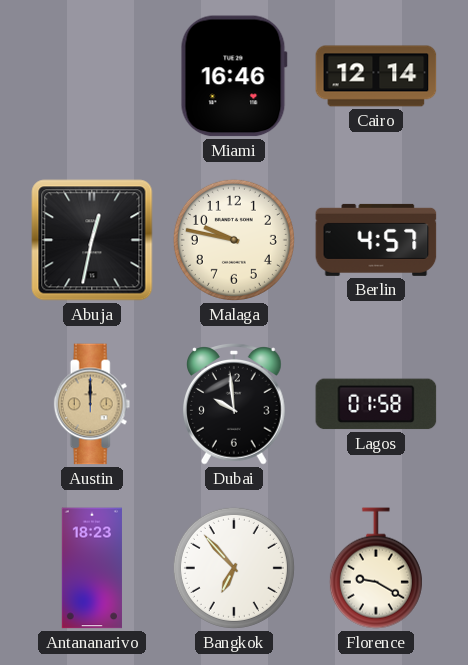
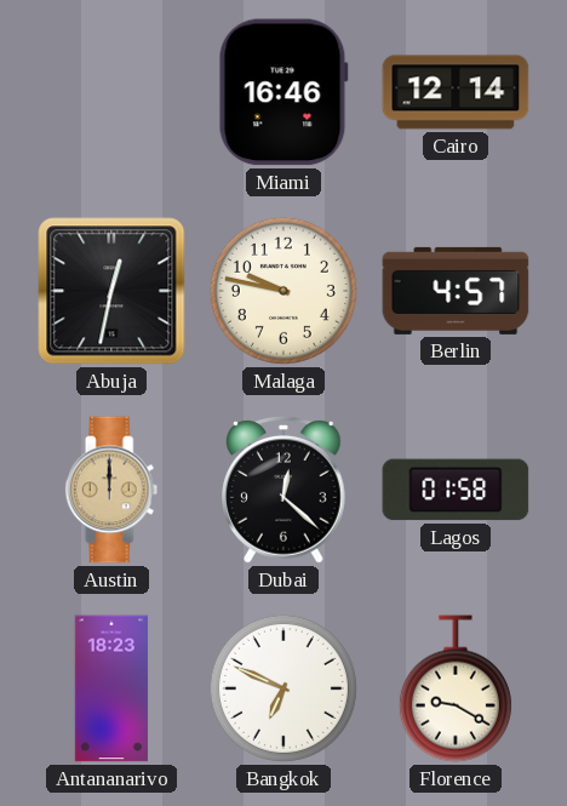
Dubai: 9:59 -> 12:22
Bangkok: 6:53 -> 6:49
